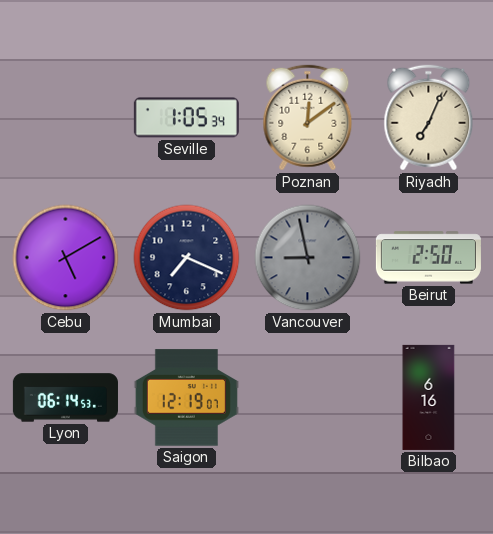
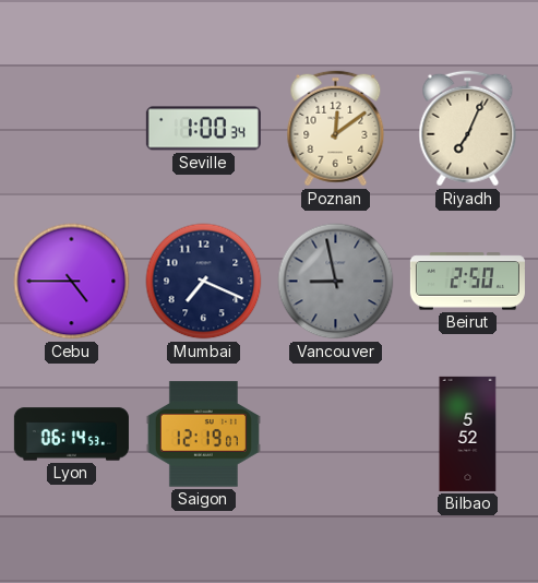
Seville: 1:05 -> 1:00
Cebu: 5:10 -> 4:45
Bilbao: 6:16 -> 5:52
